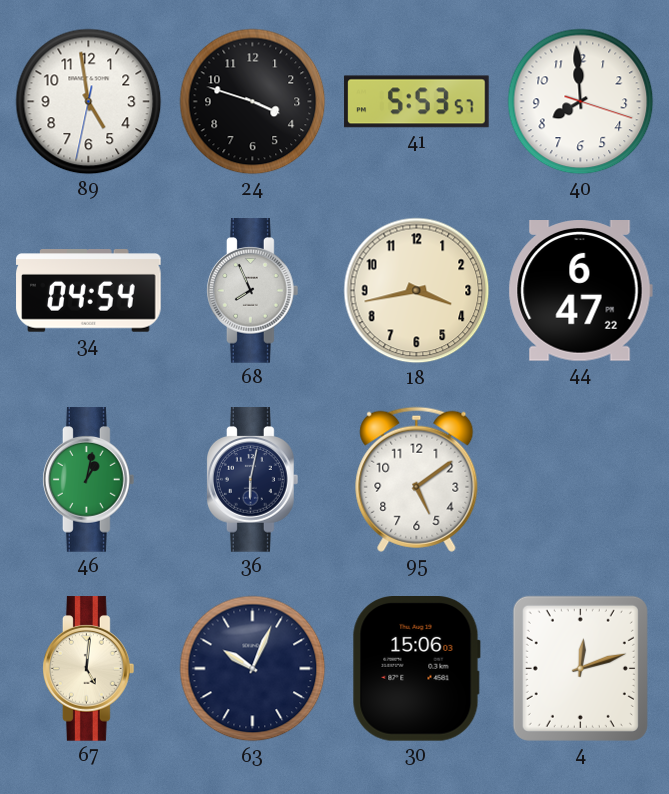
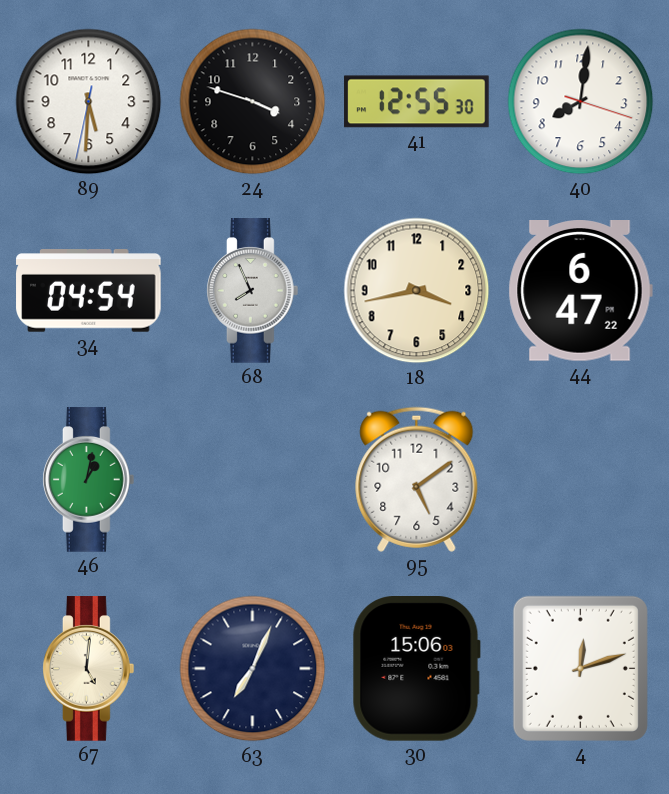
89: 4:58 -> 5:30
41: 5:53 -> 12:55
40: 7:59 -> 8:01
36: 6:02 -> none
63: 10:04 -> 7:04
